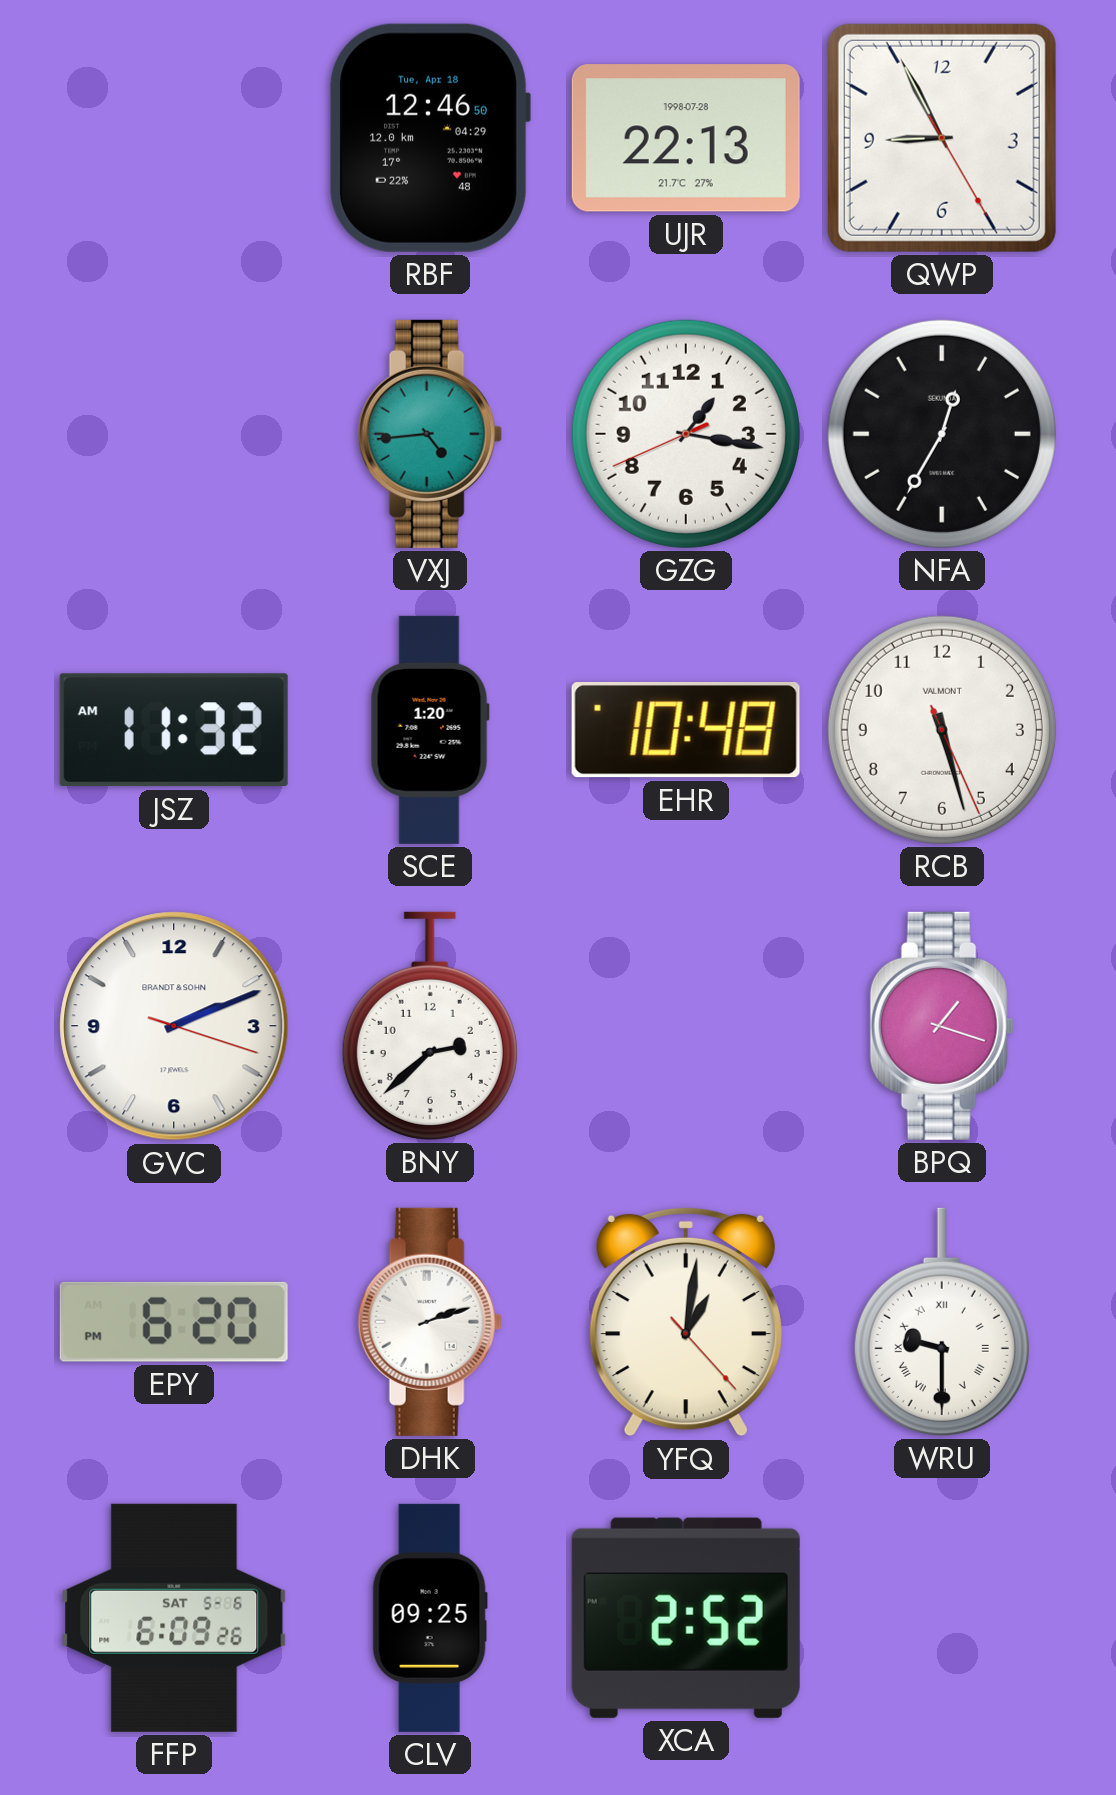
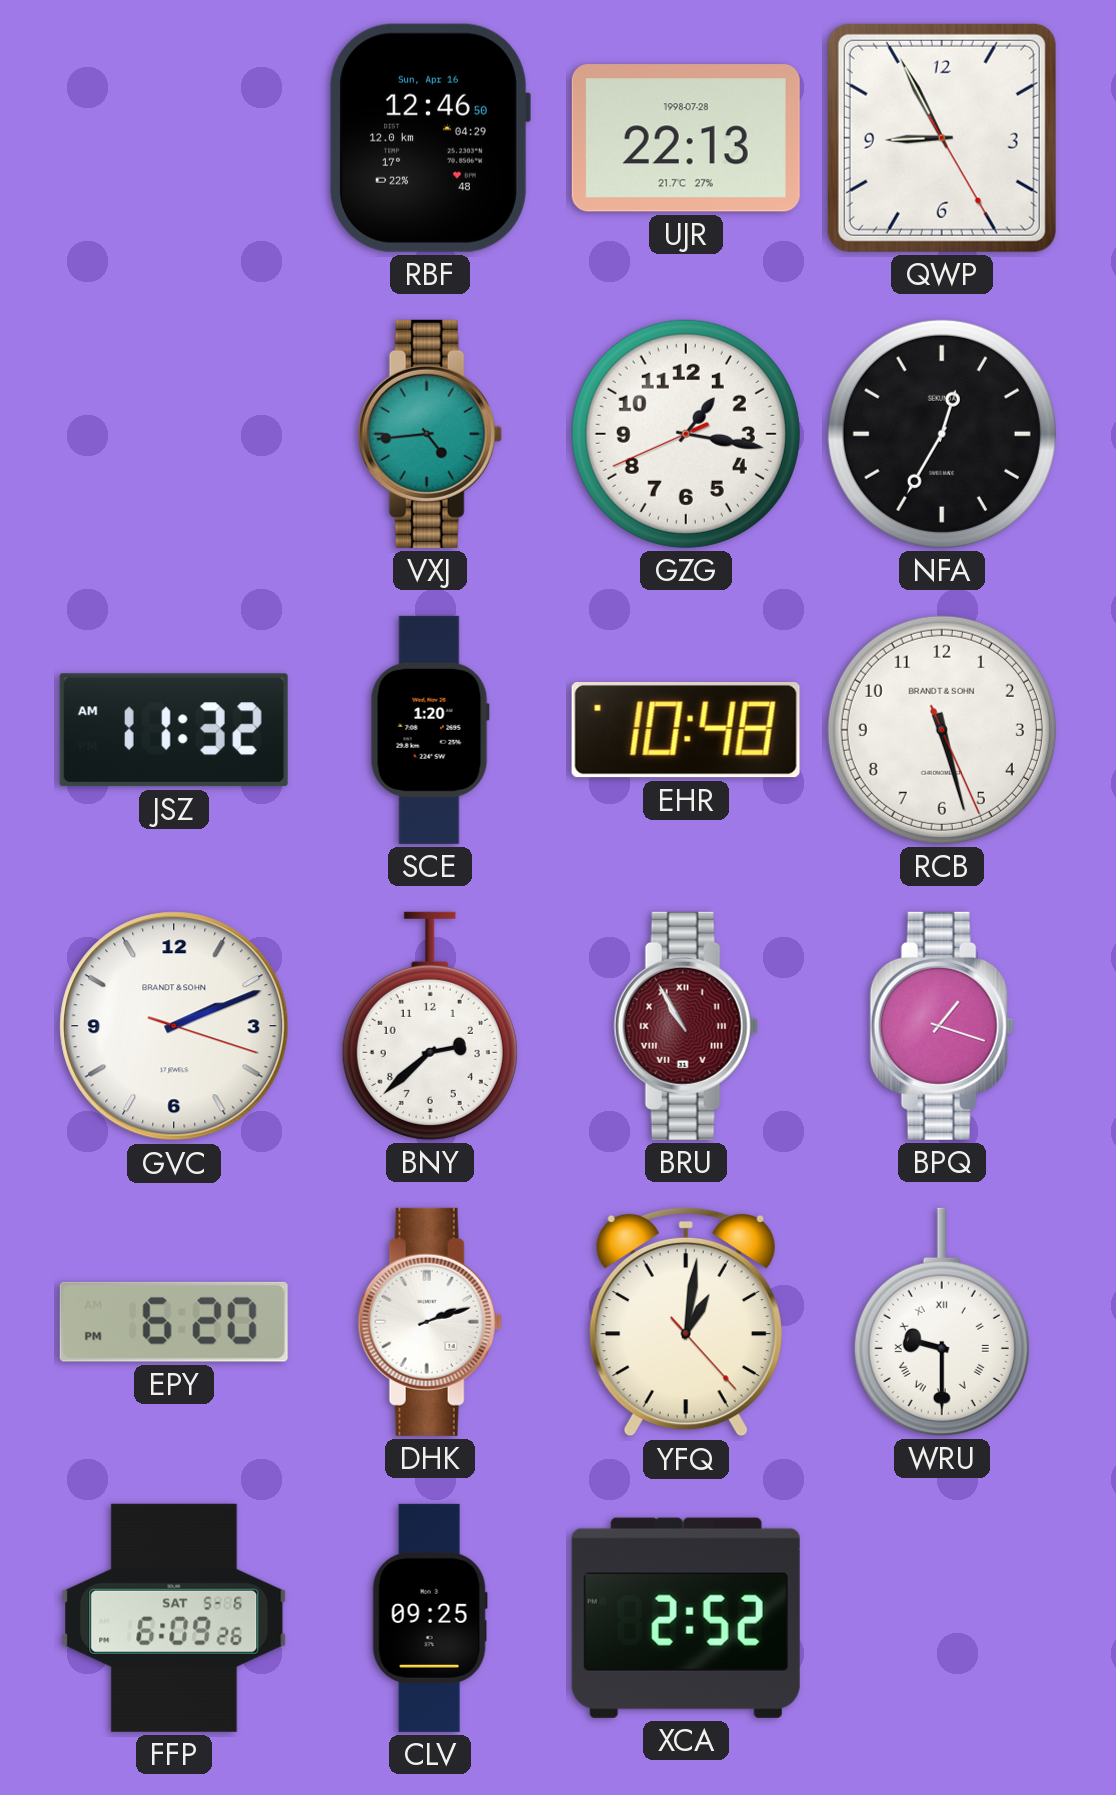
RBF date: Tue, Apr 18 -> Sun, Apr 16
RCB brand: VALMONT -> BRANDT & SOHN
BRU: none -> 10:55
